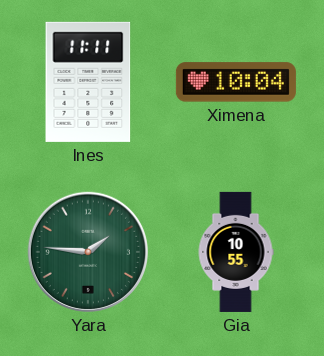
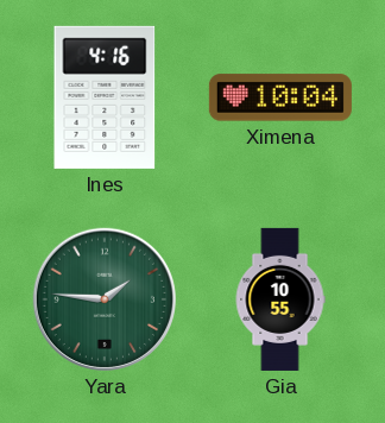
Ines: 11:11 -> 4:16
